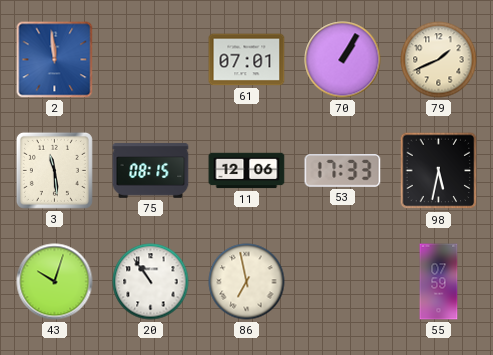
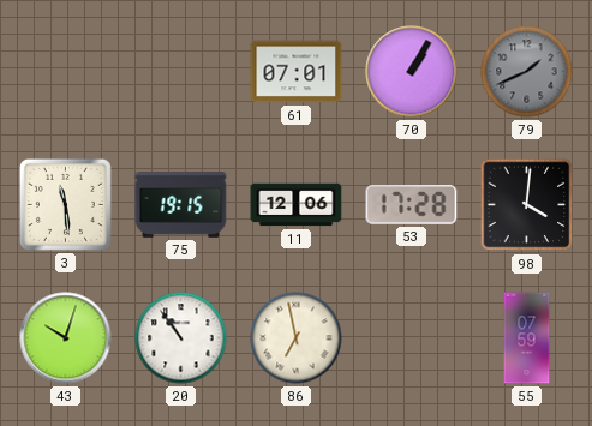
2: 11:59 -> none
79 dial: cream -> grey
75: 08:15 -> 19:15
53: 17:33 -> 17:28
98: 5:32 -> 4:01
